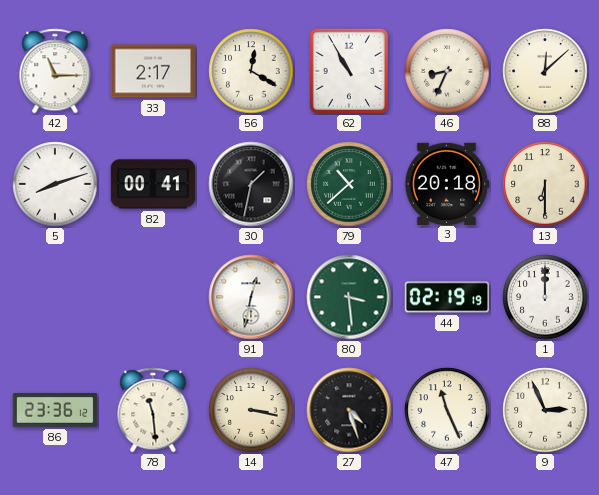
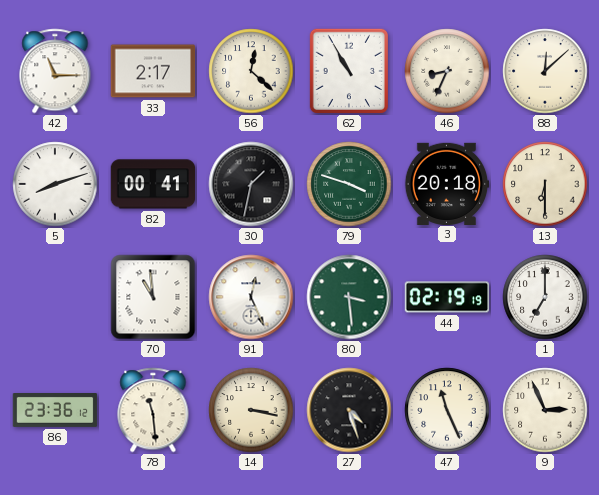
56: 12:20 -> 12:22
79: 10:38 -> 3:48
70: none -> 10:59
91: 12:32 -> 12:26
1: 12:00 -> 7:00
